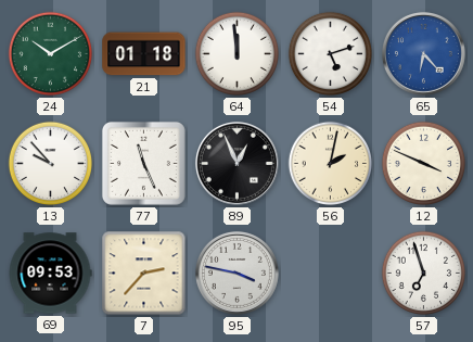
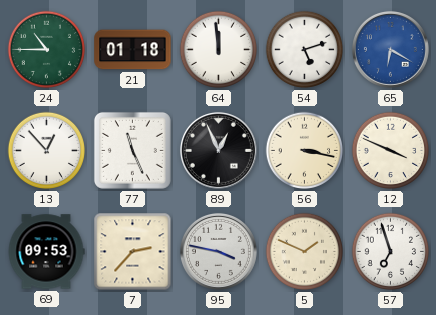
24: 10:10 -> 10:45
65: 6:23 -> 6:20
13: 9:53 -> 12:53
56: 2:02 -> 3:17
5: none -> 1:49
